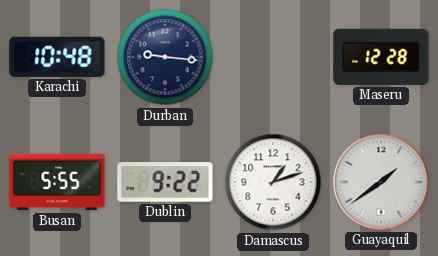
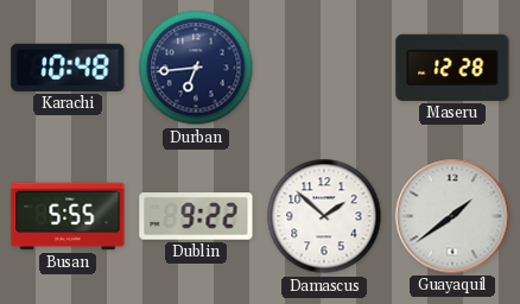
Durban: 9:16 -> 6:44
Damascus: 1:12 -> 1:52
